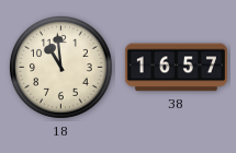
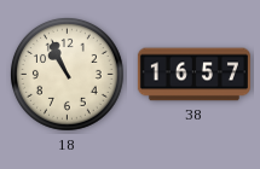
18: 10:59 -> 10:56
